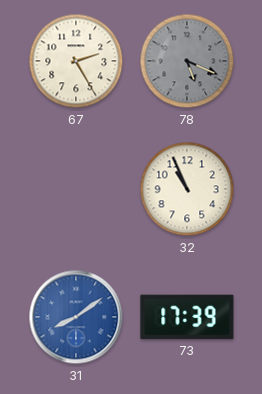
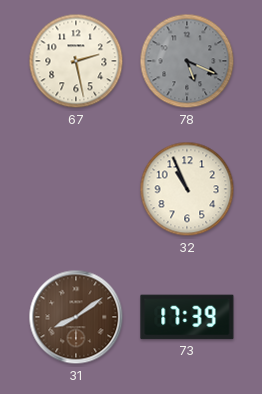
67: 2:25 -> 2:28
31 dial: blue -> brown
